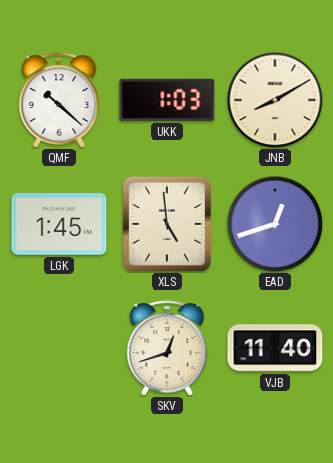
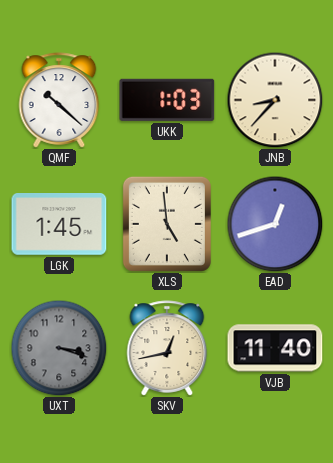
JNB: 8:10 -> 8:37
UXT: none -> 3:18
SKV: 12:42 -> 12:43
